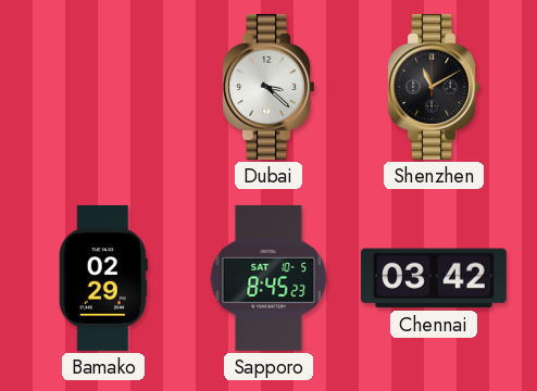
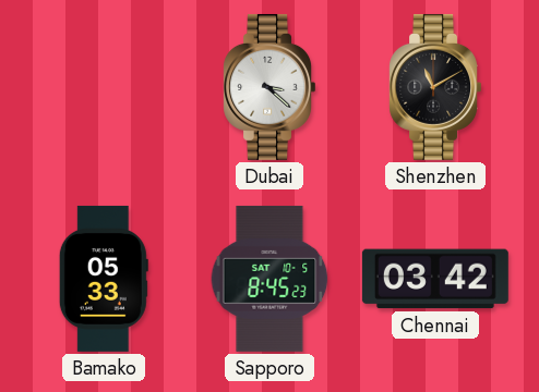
Bamako: 02:29 -> 05:33
